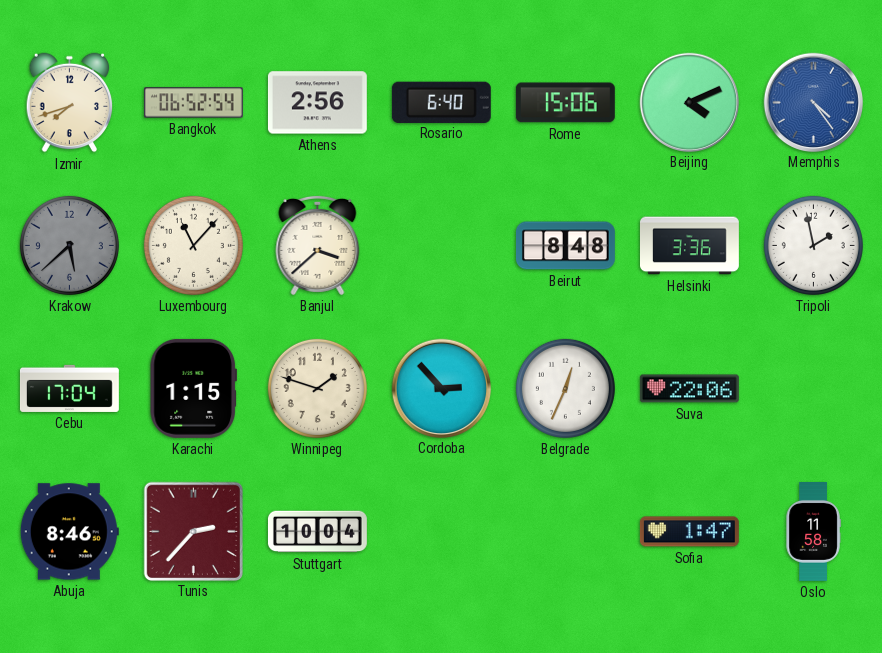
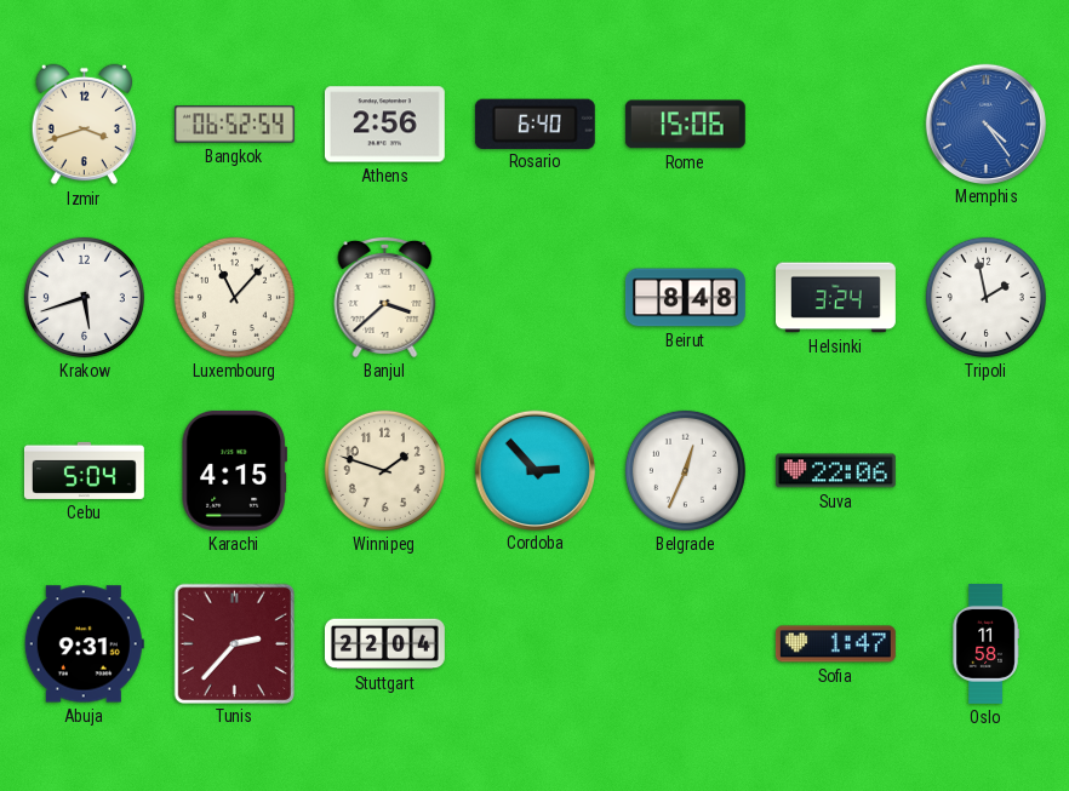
Izmir: 7:42 -> 3:42
Beijing: 4:11 -> none
Krakow: 5:38 -> 5:42
Krakow dial: grey -> white
Helsinki: 3:36 -> 3:24
Cebu: 17:04 -> 5:04
Karachi: 1:15 -> 4:15
Abuja: 8:46 -> 9:31
Stuttgart: 10:04 -> 22:04
